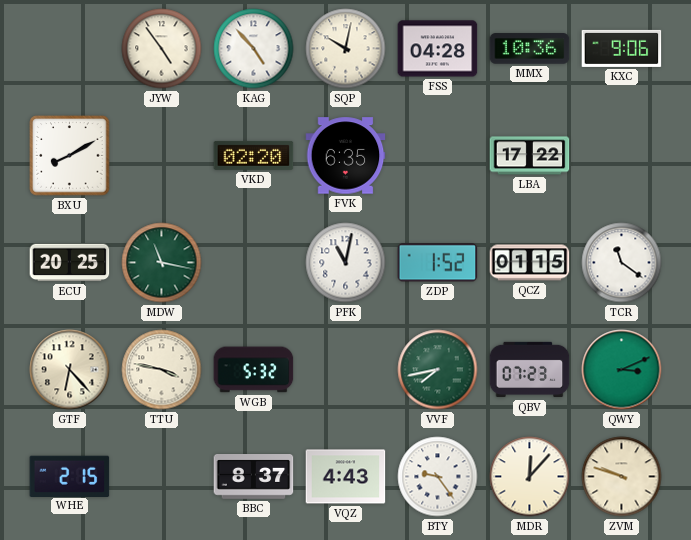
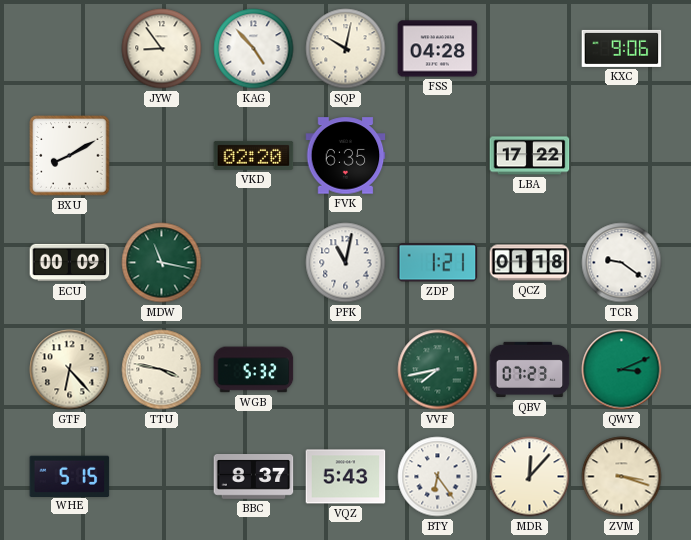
JYW: 4:54 -> 8:54
MMX: 10:36 -> none
ECU: 20:25 -> 00:09
ZDP: 1:52 -> 1:21
QCZ: 01:15 -> 01:18
TCR: 11:21 -> 9:21
WHE: 2:15 -> 5:15
VQZ: 4:43 -> 5:43
BTY: 9:24 -> 6:24
ZVM: 9:48 -> 3:18
